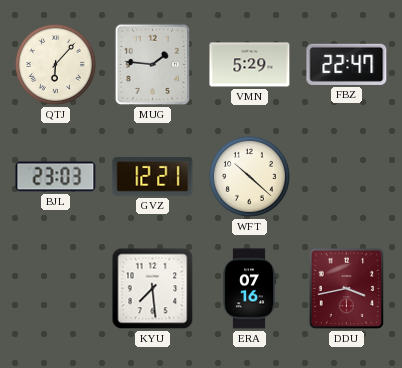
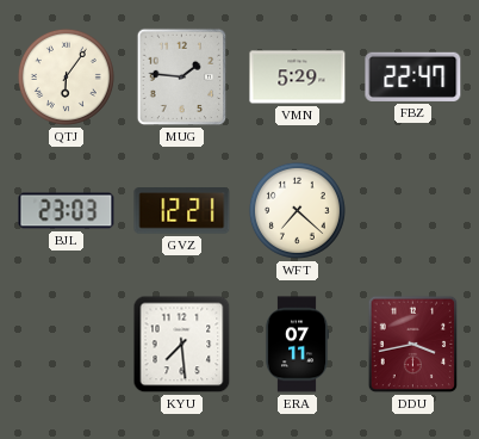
QTJ: 6:07 -> 6:06
WFT: 10:22 -> 7:22
ERA: 07:16 -> 07:11
